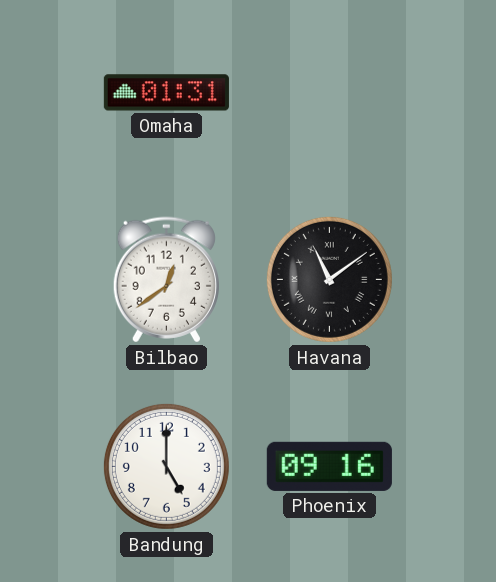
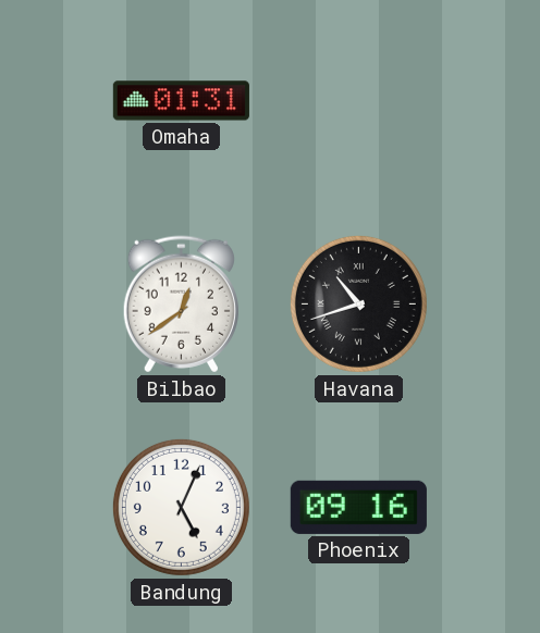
Havana: 11:09 -> 10:42
Bandung: 5:00 -> 5:04
